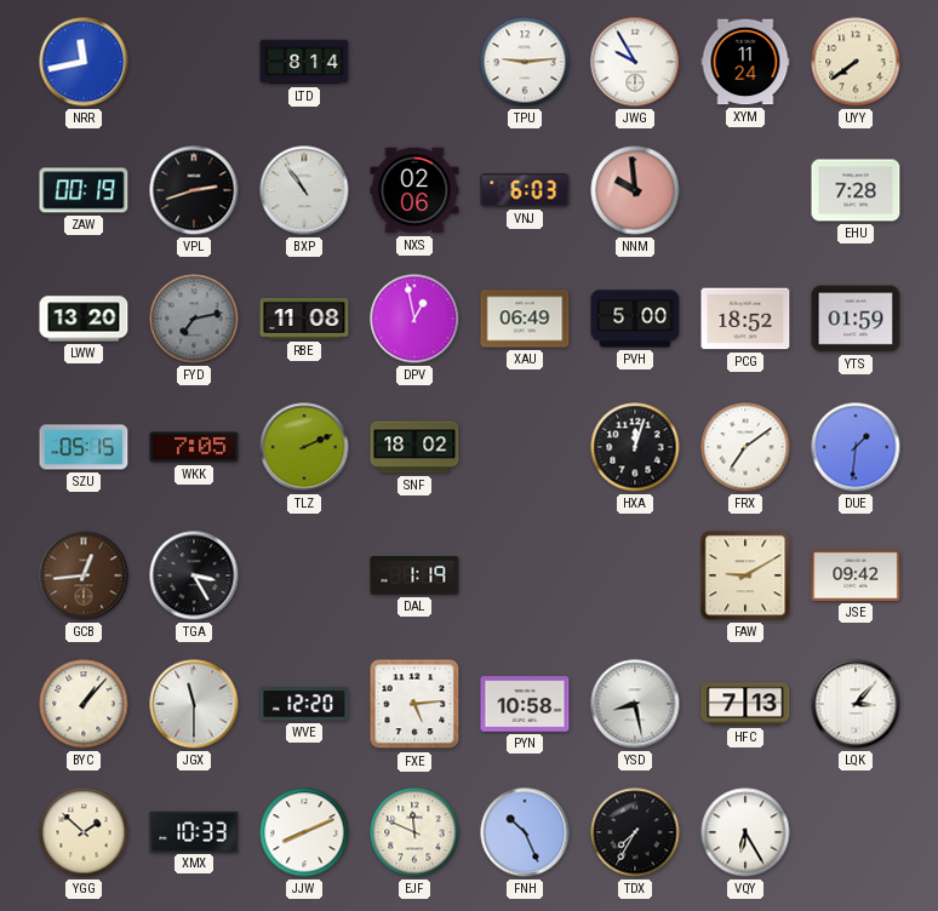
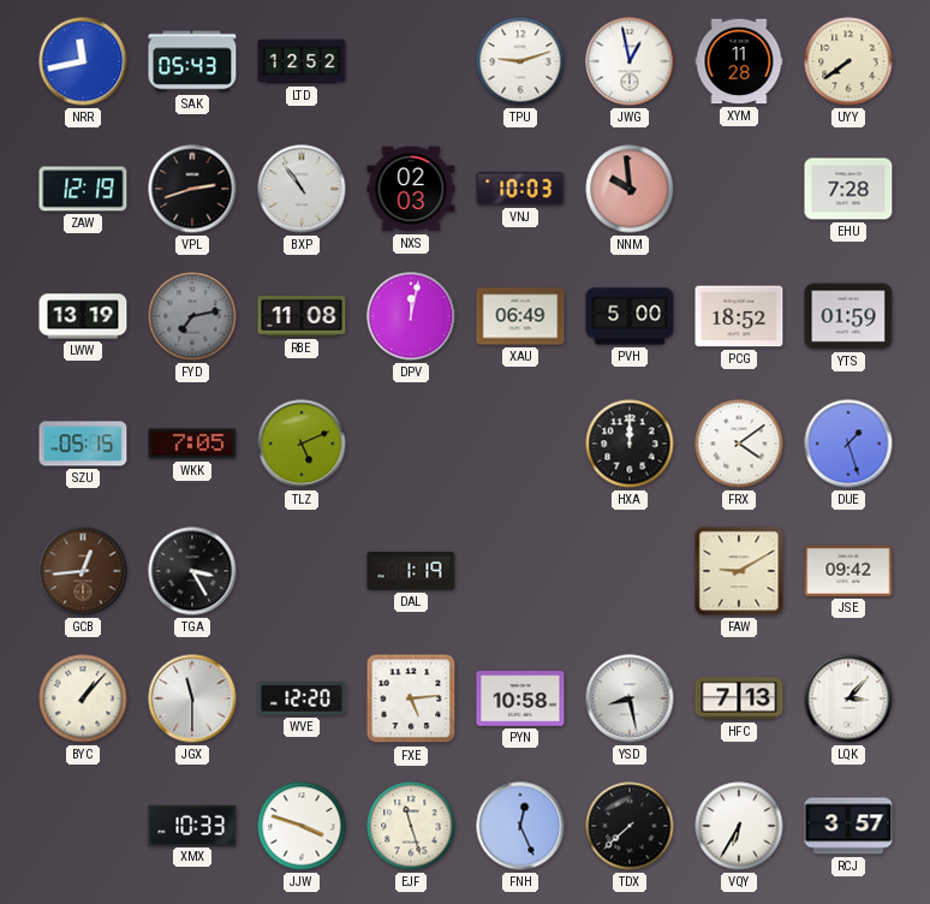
SAK: none -> 05:43
LTD: 8:14 -> 12:52
TPU: 9:14 -> 9:12
JWG: 9:55 -> 12:58
XYM: 11:24 -> 11:28
ZAW: 00:19 -> 12:19
NXS: 02:06 -> 02:03
VNJ: 6:03 -> 10:03
LWW: 13:20 -> 13:19
DPV: 12:58 -> 12:02
TLZ: 2:11 -> 5:11
SNF: 18:02 -> none
HXA: 12:03 -> 12:00
FRX: 7:09 -> 4:09
DUE: 1:31 -> 1:27
YGG: 1:52 -> none
JJW: 8:11 -> 3:48
EJF: 11:49 -> 11:27
FNH: 10:26 -> 12:26
TDX: 7:35 -> 7:38
VQY: 6:25 -> 6:35
RCJ: none -> 3:57
